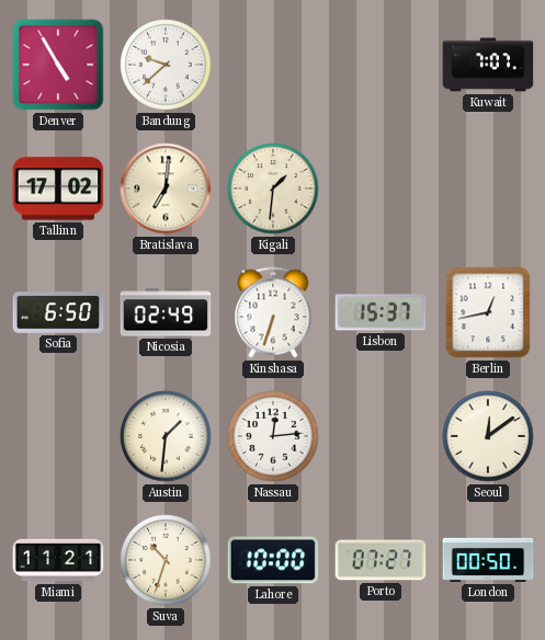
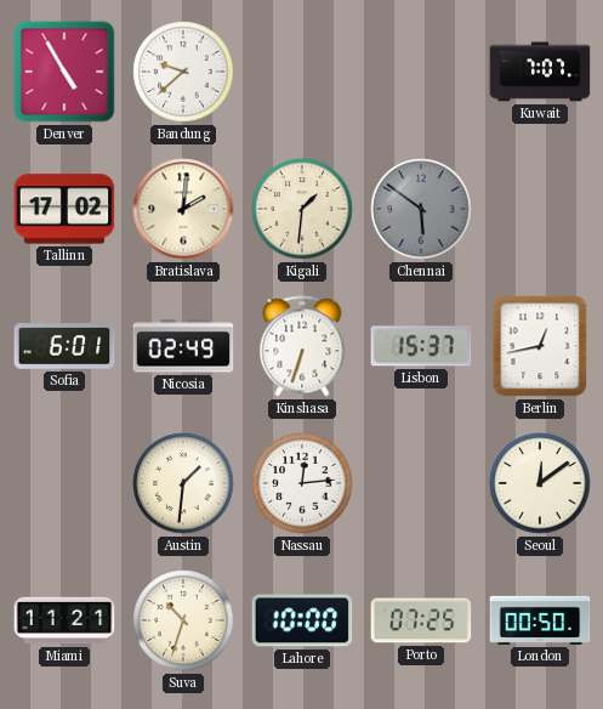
Bratislava: 7:01 -> 2:01
Chennai: none -> 5:51
Sofia: 6:50 -> 6:01
Porto: 07:27 -> 07:25
